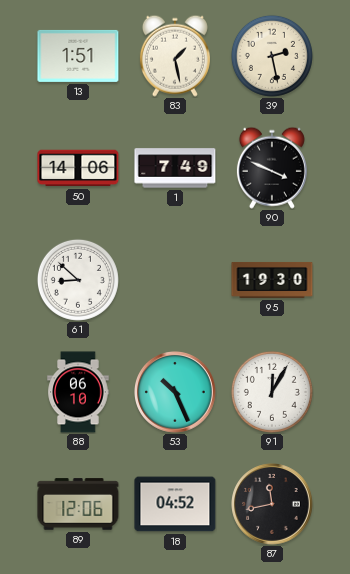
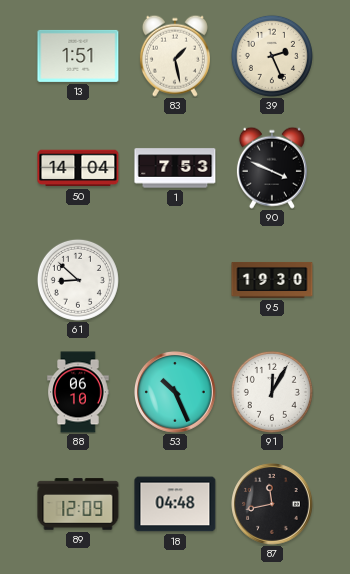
39: 2:28 -> 2:26
50: 14:06 -> 14:04
1: 7:49 -> 7:53
89: 12:06 -> 12:09
18: 04:52 -> 04:48
